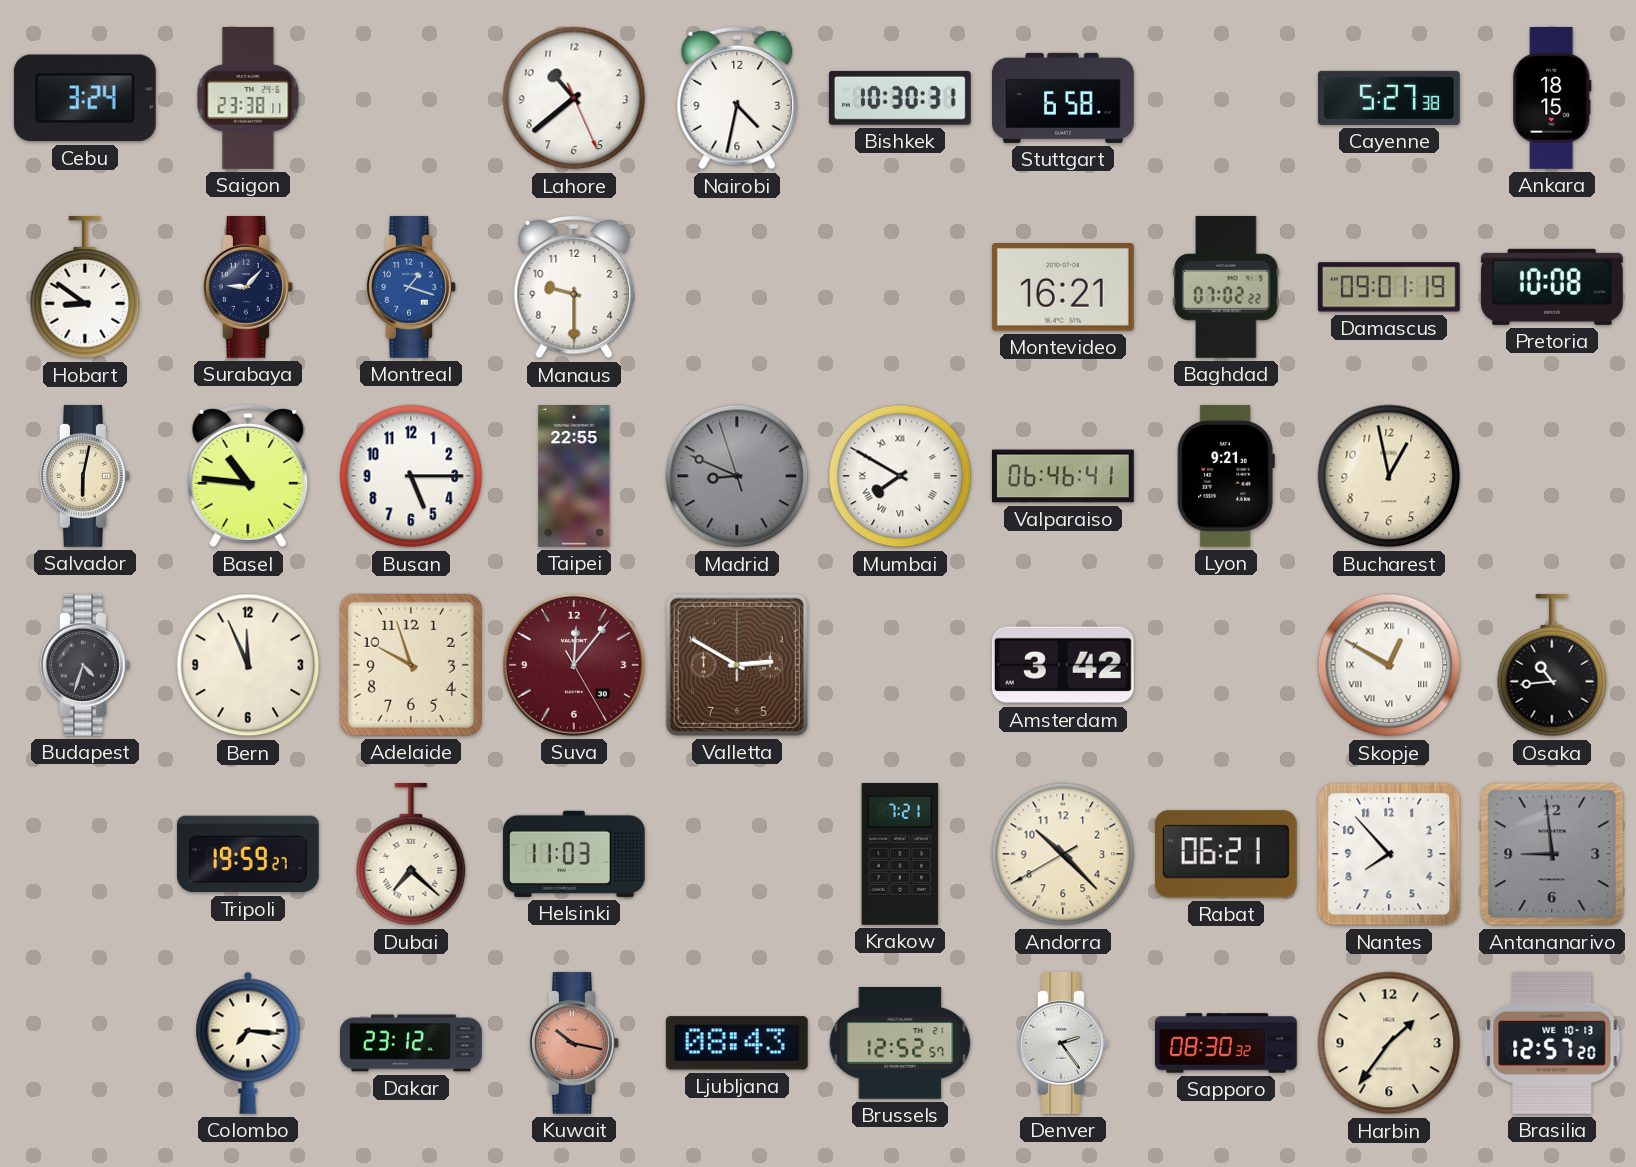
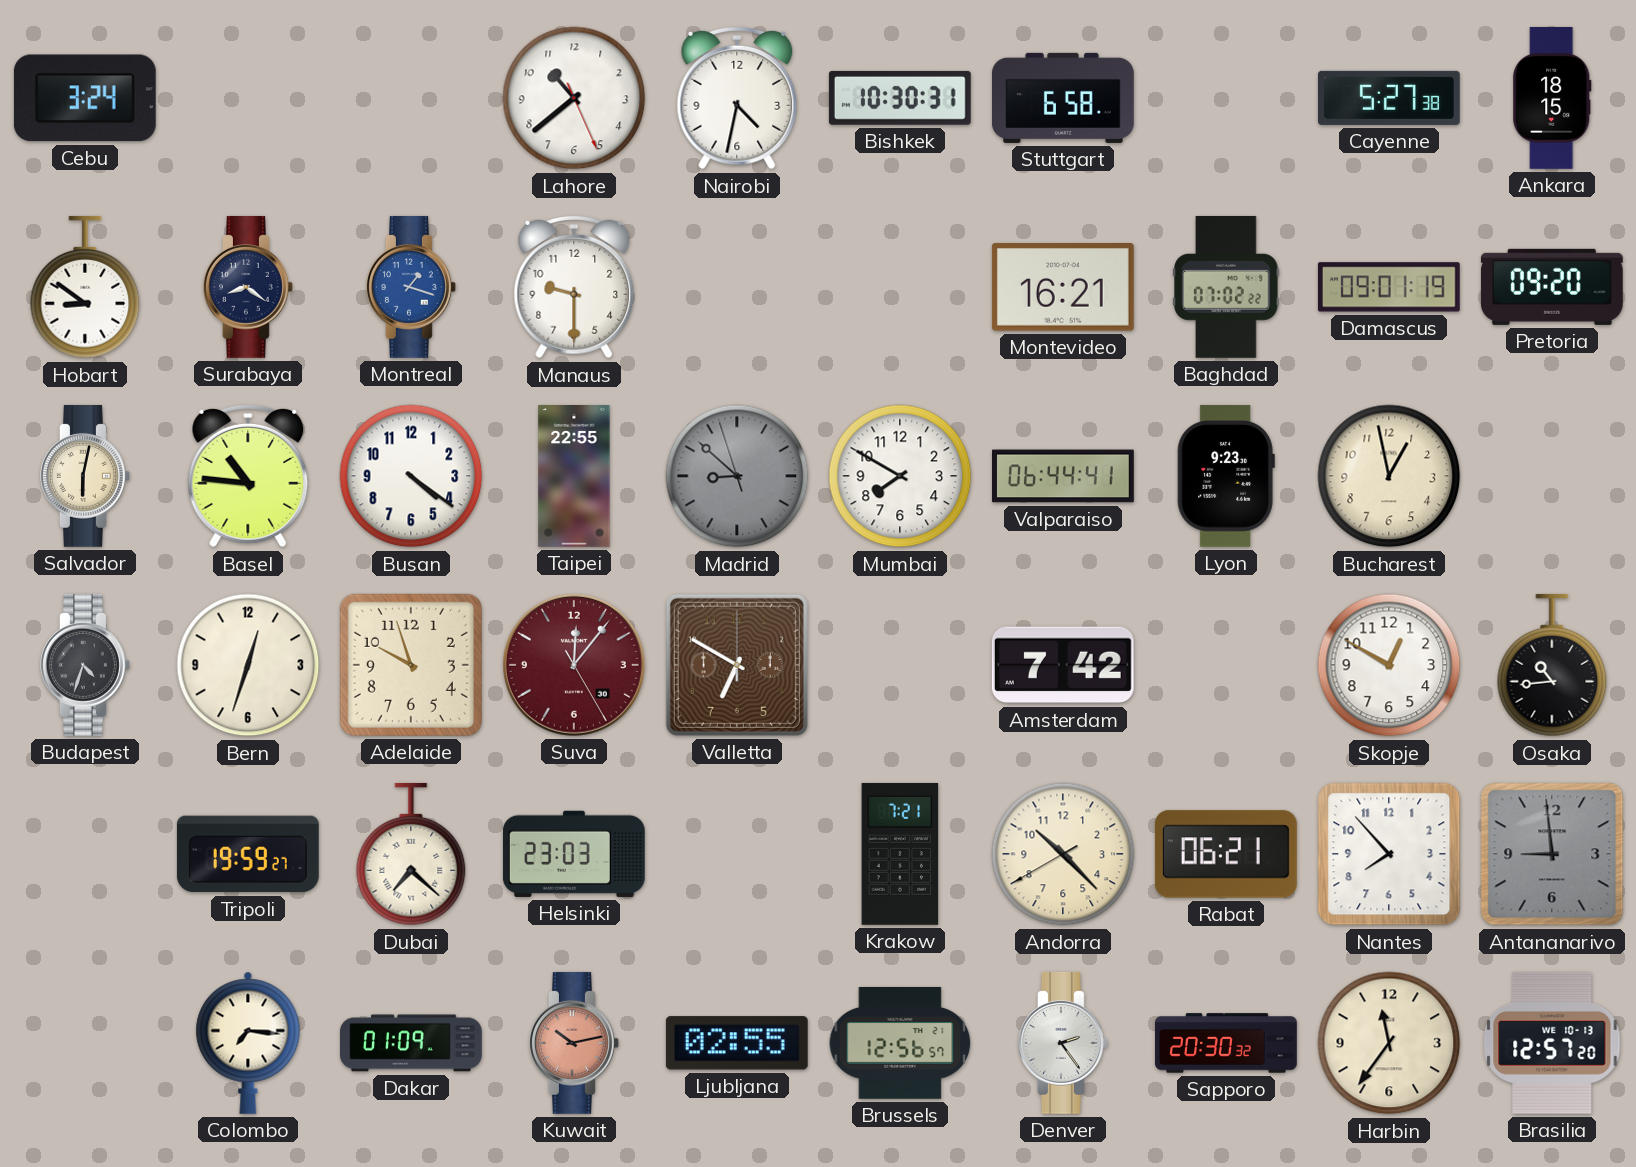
Saigon: 23:38 -> none
Surabaya: 9:07 -> 8:21
Pretoria: 10:08 -> 09:20
Busan: 5:15 -> 4:21
Madrid: 8:48 -> 8:51
Mumbai numerals: Roman -> Arabic
Valparaiso: 06:46 -> 06:44
Lyon: 9:21 -> 9:23
Bern: 11:56 -> 12:33
Valletta: 2:50 -> 6:50
Amsterdam: 3:42 -> 7:42
Skopje numerals: Roman -> Arabic
Helsinki: 11:03 -> 23:03
Dakar: 23:12 -> 01:09
Kuwait: 10:17 -> 10:13
Ljubljana: 08:43 -> 02:55
Brussels: 12:52 -> 12:56
Sapporo: 08:30 -> 20:30
Harbin: 1:36 -> 11:36
